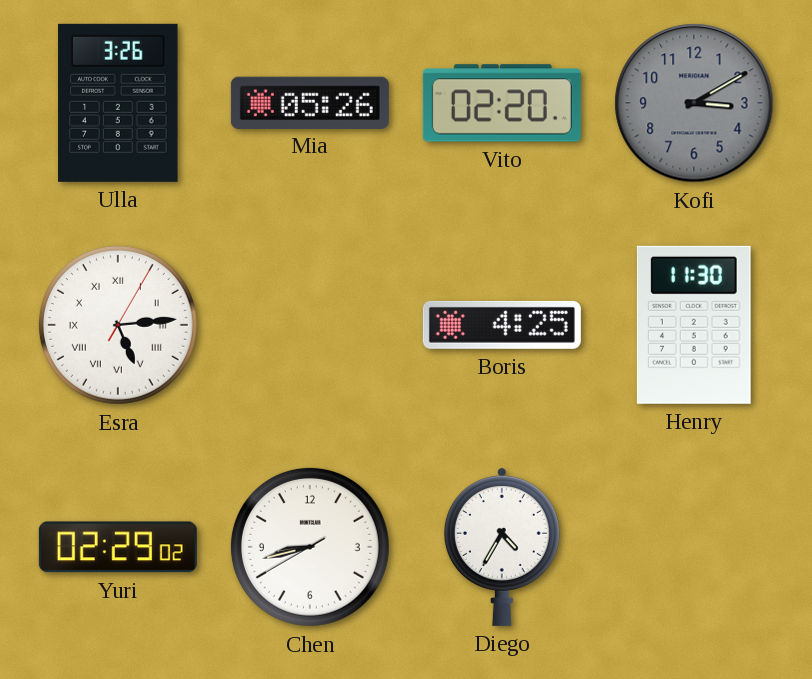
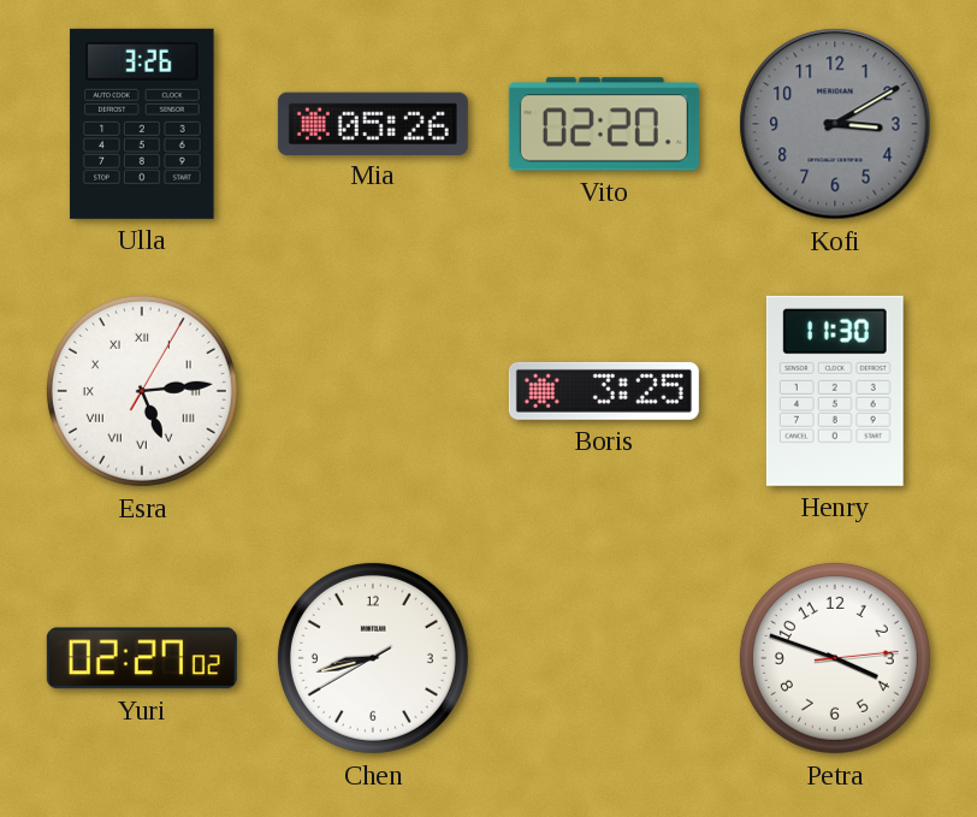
Boris: 4:25 -> 3:25
Yuri: 02:29 -> 02:27
Diego: 4:35 -> none
Petra: none -> 3:48
